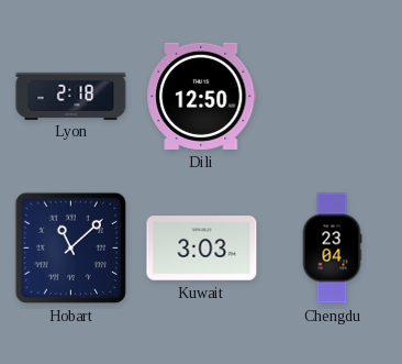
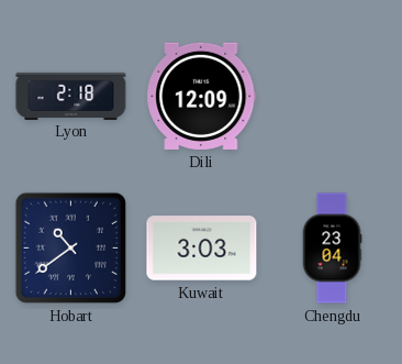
Dili: 12:50 -> 12:09
Hobart: 11:08 -> 10:39
